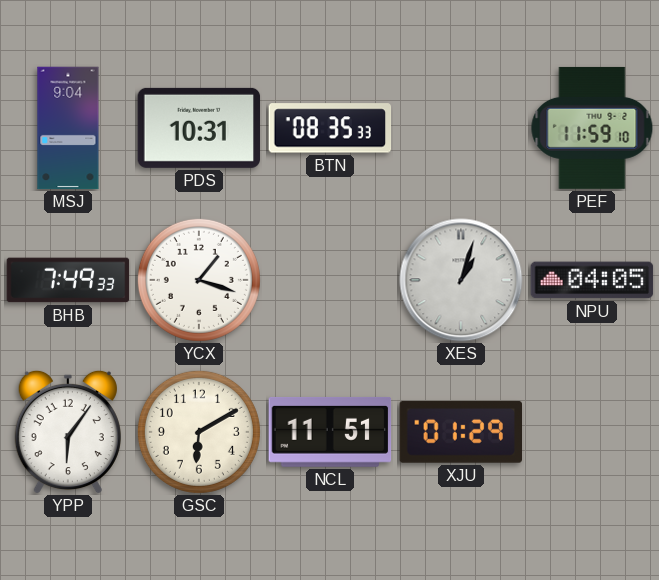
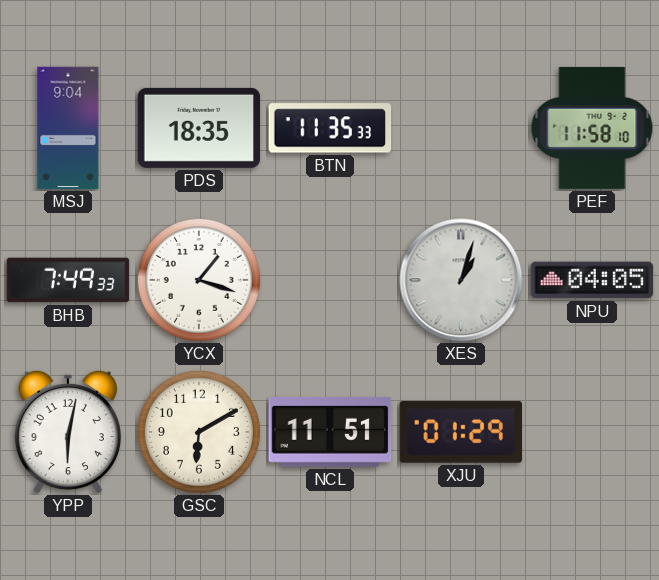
PDS: 10:31 -> 18:35
BTN: 08:35 -> 11:35
PEF: 11:59 -> 11:58
YPP: 6:06 -> 6:02
